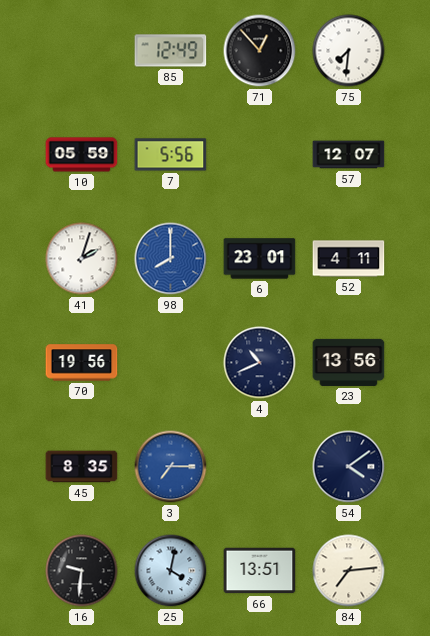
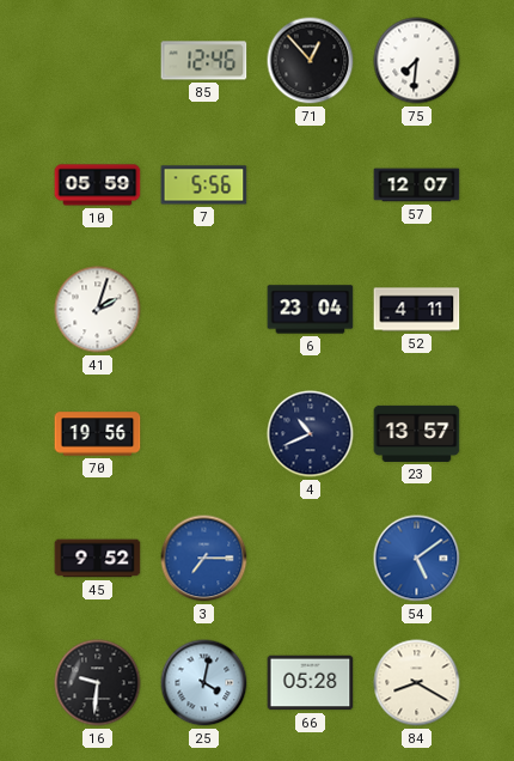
85: 12:49 -> 12:46
98: 8:00 -> none
6: 23:01 -> 23:04
23: 13:56 -> 13:57
45: 8:35 -> 9:52
54: 4:09 -> 5:09
54 dial: navy -> blue
66: 13:51 -> 05:28
84: 7:14 -> 8:20
